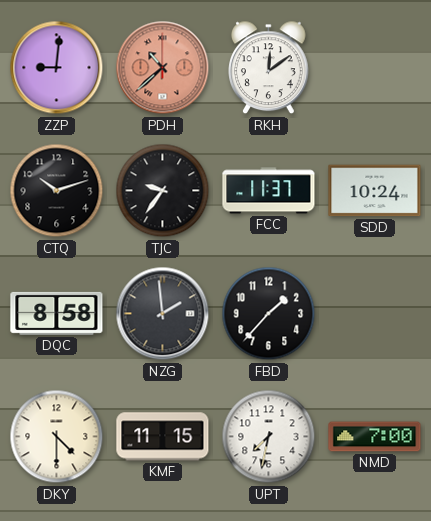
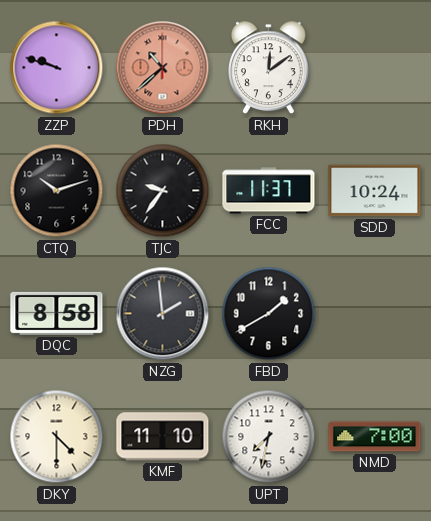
ZZP: 9:01 -> 9:48
FBD: 1:37 -> 1:40
KMF: 11:15 -> 11:10
